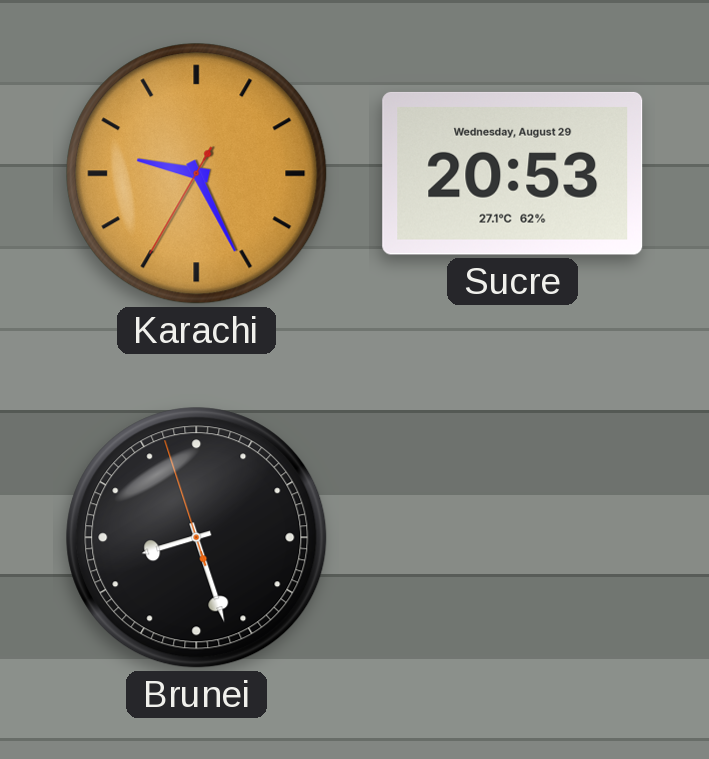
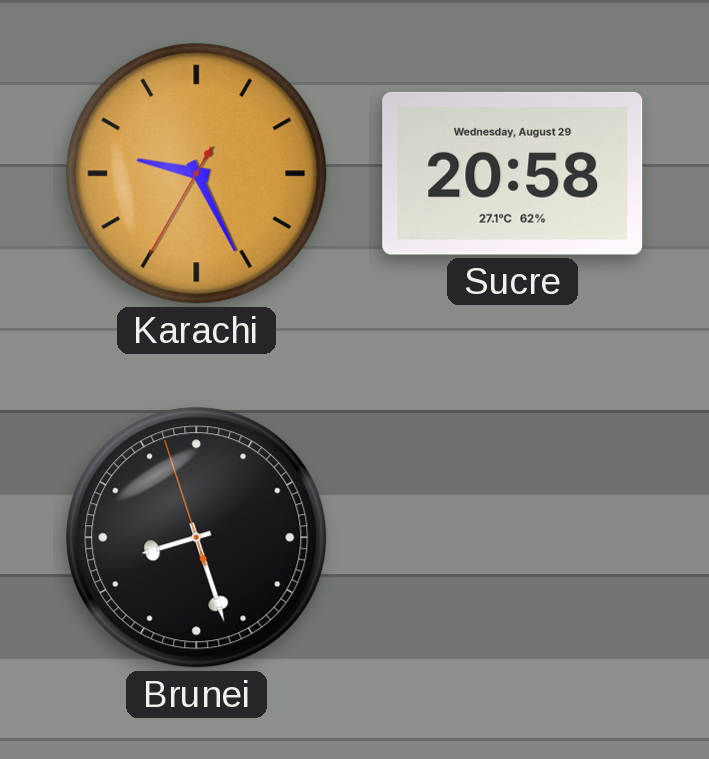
Sucre: 20:53 -> 20:58
